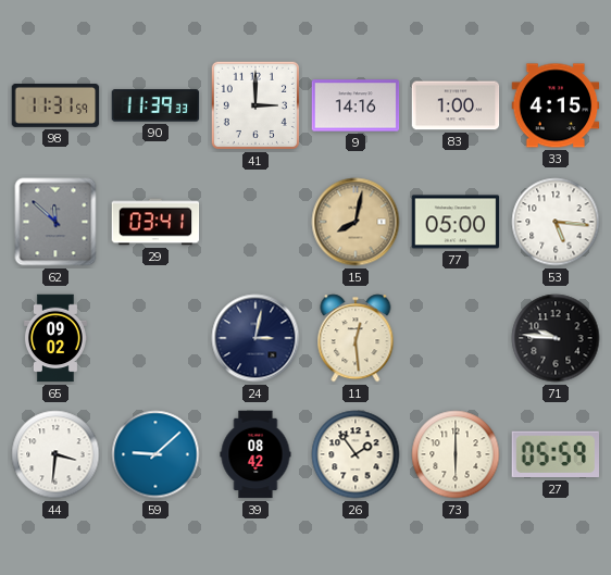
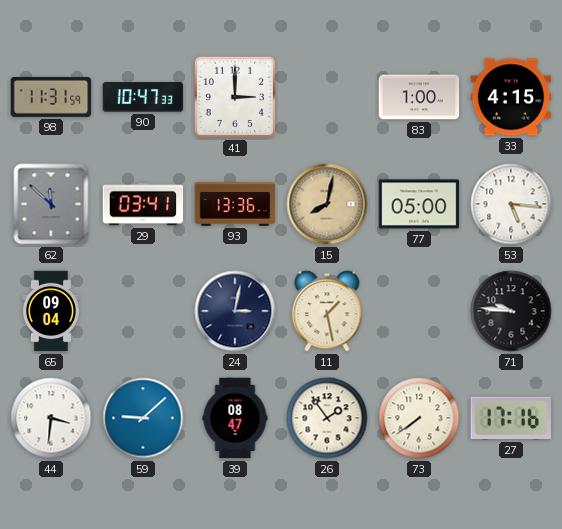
90: 11:39 -> 10:47
9: 14:16 -> none
93: none -> 13:36
65: 09:02 -> 09:04
11: 12:29 -> 1:28
39: 08:42 -> 08:47
73: 6:00 -> 7:39
27: 05:59 -> 17:16
